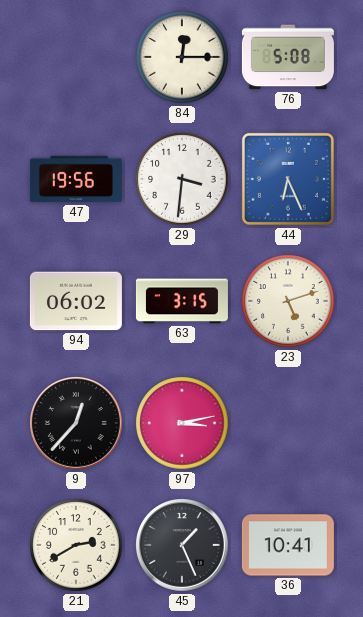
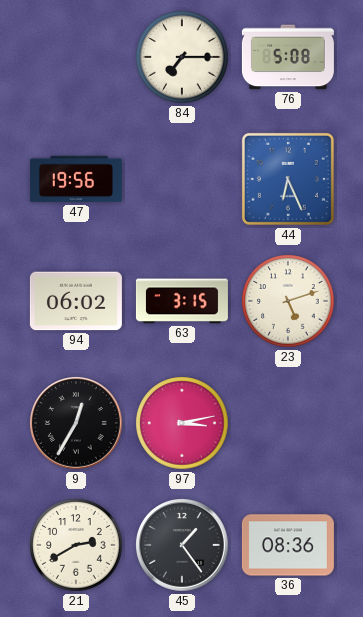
84: 12:15 -> 7:15
29: 3:31 -> none
9: 12:37 -> 12:35
45: 1:26 -> 1:24
36: 10:41 -> 08:36
